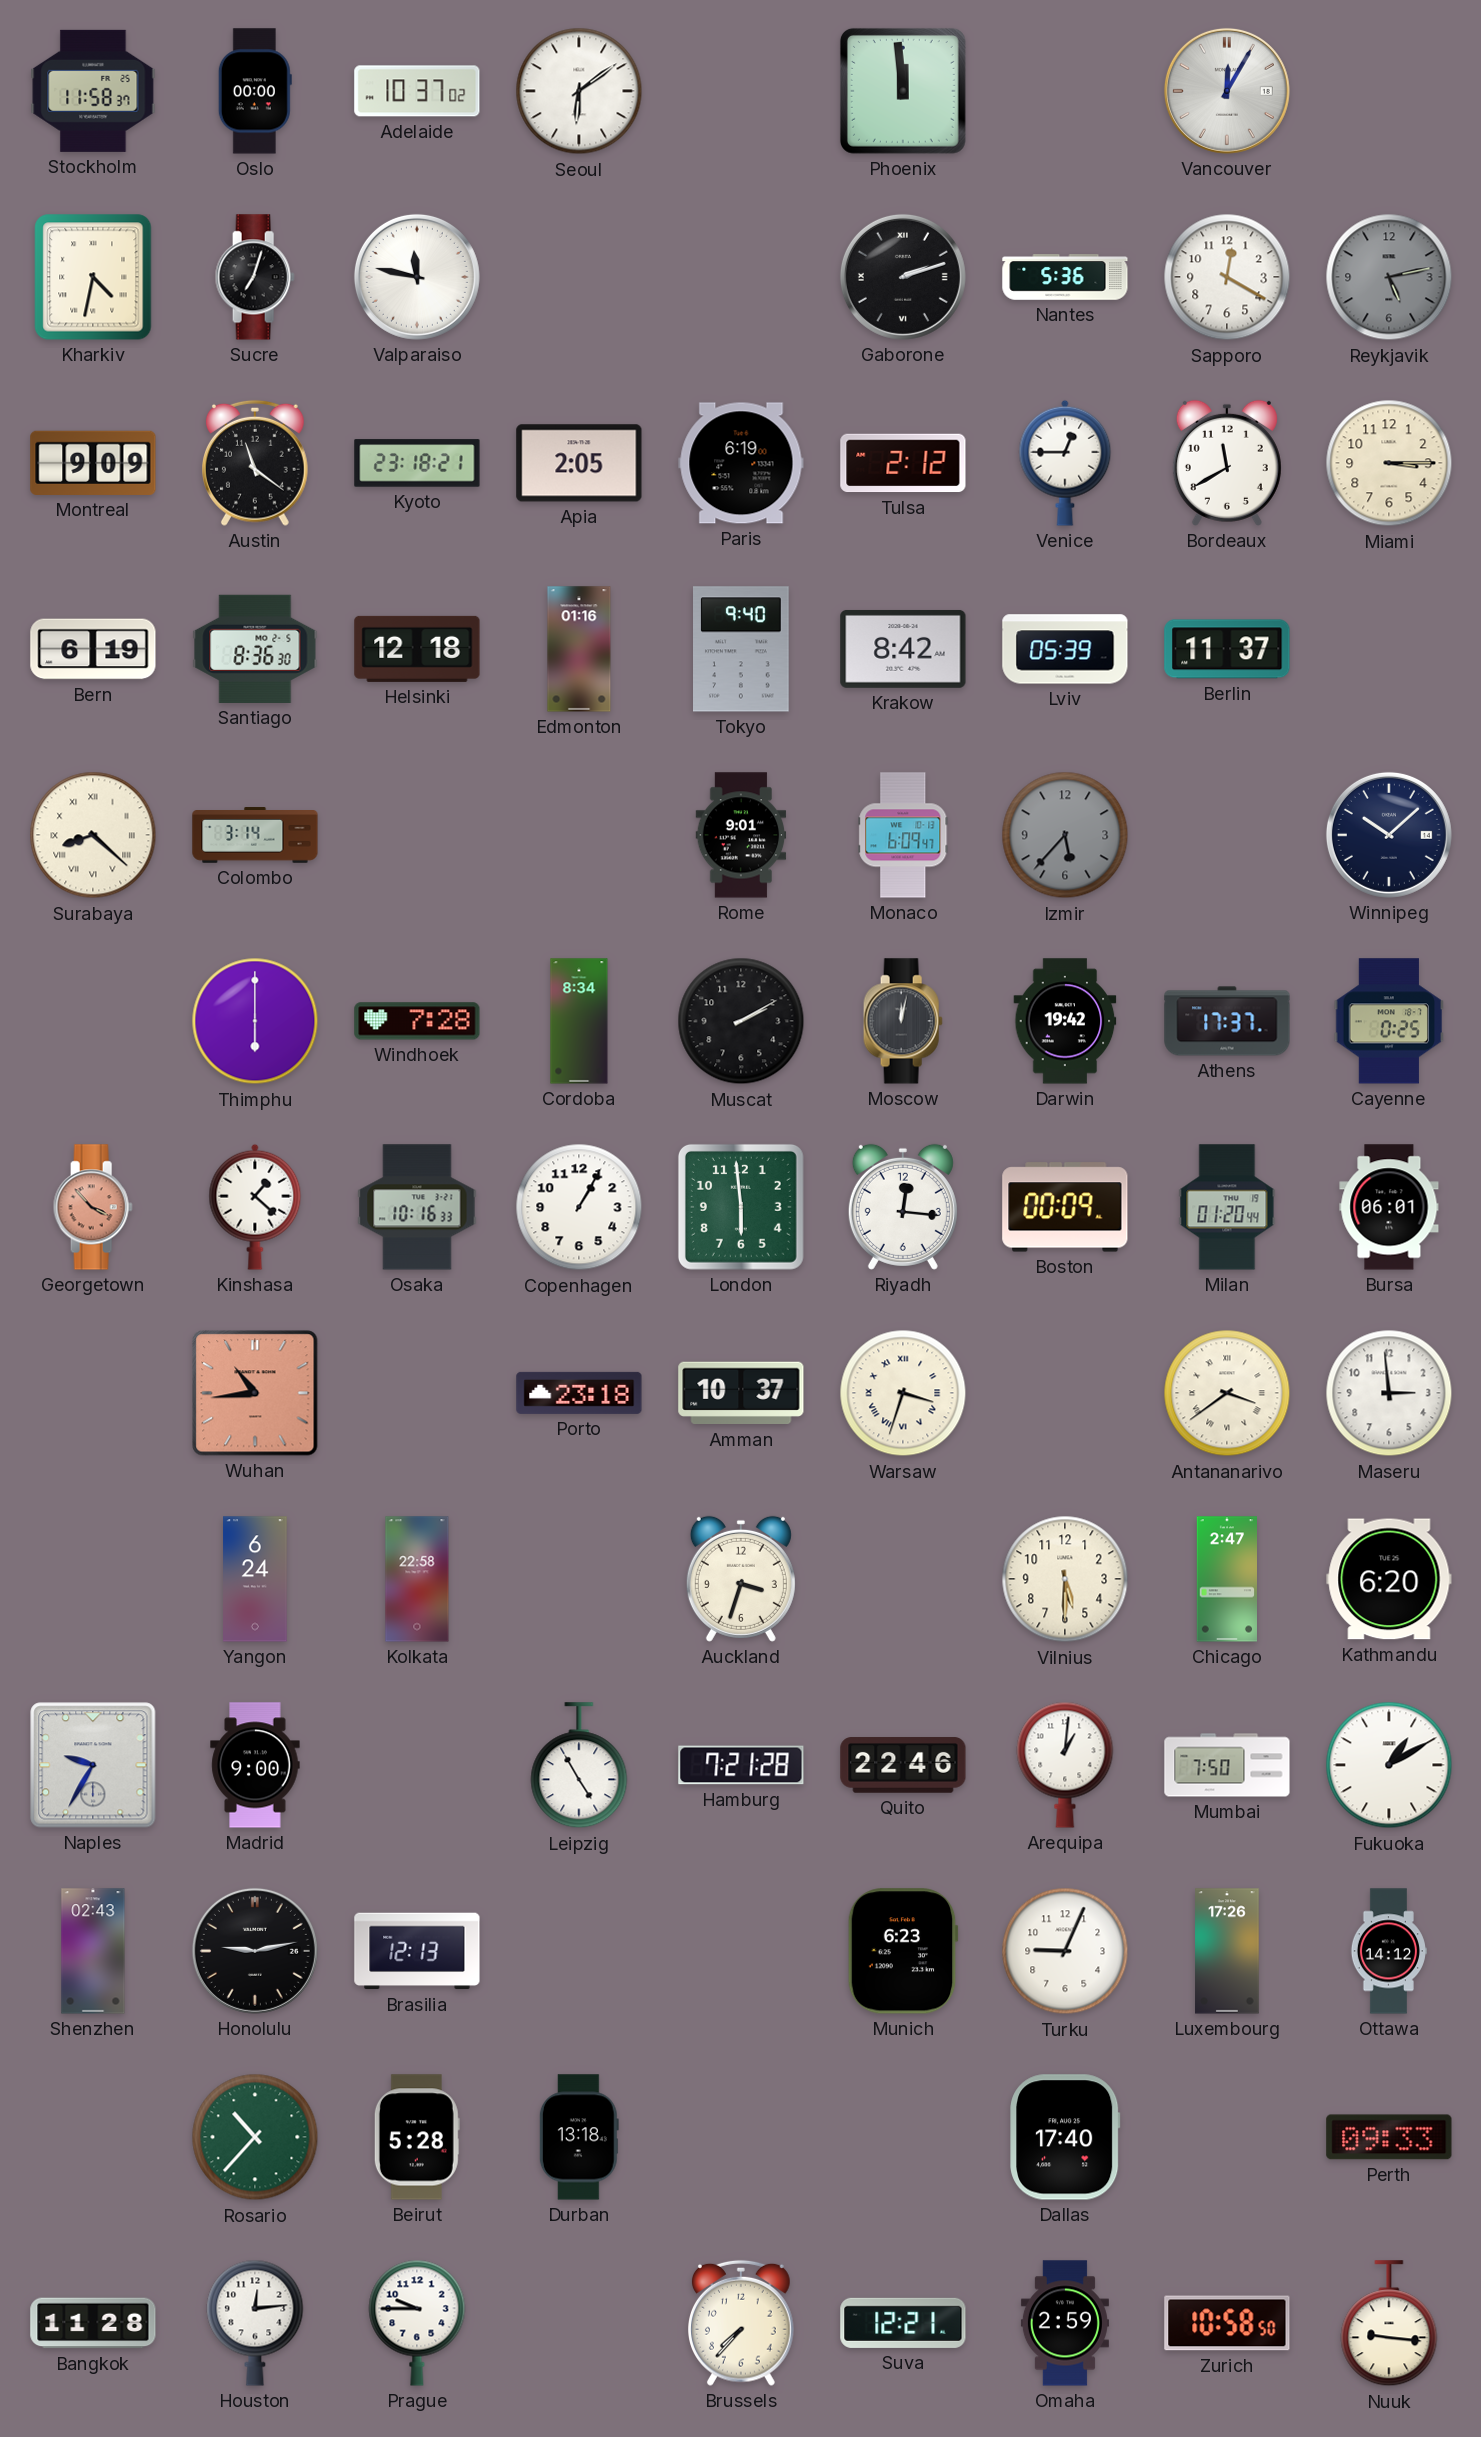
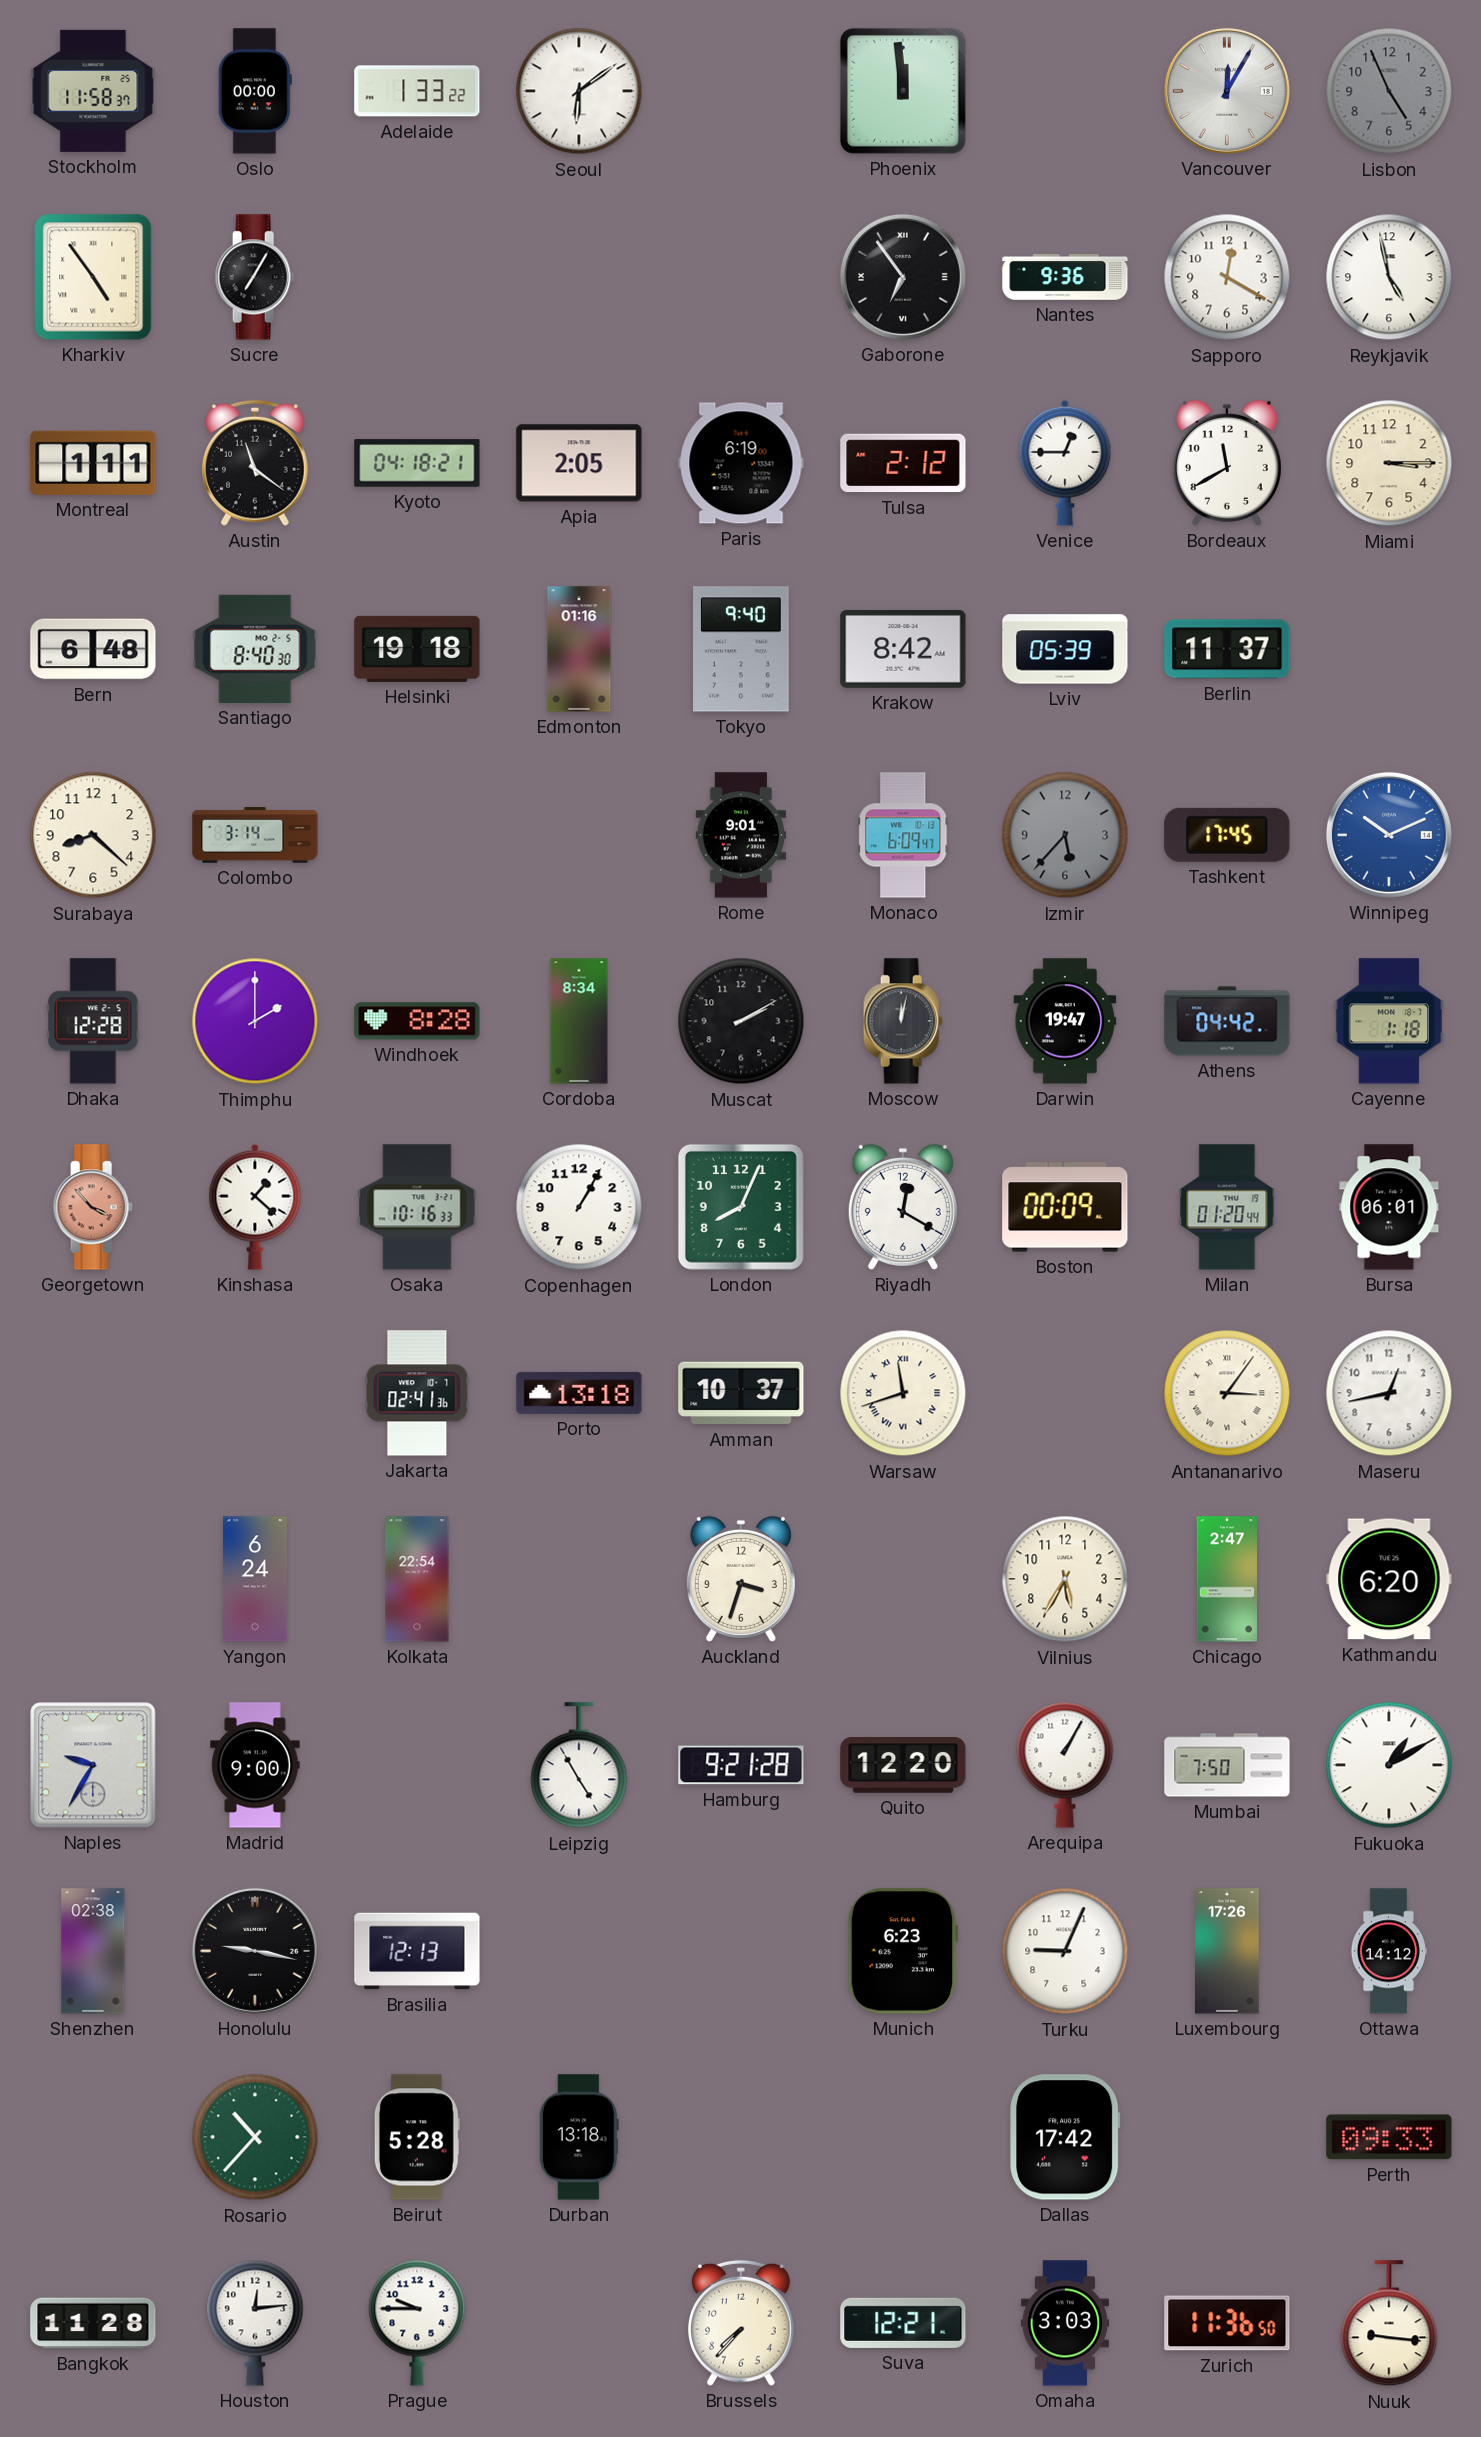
Adelaide: 10:37 -> 1:33
Lisbon: none -> 4:56
Kharkiv: 4:32 -> 4:54
Sucre: 7:03 -> 7:05
Valparaiso: 11:47 -> none
Gaborone: 2:12 -> 6:54
Nantes: 5:36 -> 9:36
Reykjavik: 5:13 -> 4:58
Reykjavik dial: grey -> white
Montreal: 9:09 -> 1:11
Kyoto: 23:18 -> 04:18
Bern: 6:19 -> 6:48
Santiago: 8:36 -> 8:40
Helsinki: 12:18 -> 19:18
Surabaya numerals: Roman -> Arabic
Tashkent: none -> 17:45
Winnipeg: 10:08 -> 10:11
Winnipeg dial: navy -> blue
Dhaka: none -> 12:28
Thimphu: 6:00 -> 2:00
Windhoek: 7:28 -> 8:28
Darwin: 19:42 -> 19:47
Athens: 17:37 -> 04:42
Cayenne: 0:25 -> 1:18
London: 5:59 -> 8:04
Riyadh: 12:16 -> 12:20
Wuhan: 10:44 -> none
Jakarta: none -> 02:41
Porto: 23:18 -> 13:18
Warsaw: 3:33 -> 11:42
Antananarivo: 3:39 -> 3:06
Maseru: 2:59 -> 12:43
Kolkata: 22:58 -> 22:54
Vilnius: 5:30 -> 5:35
Hamburg: 7:21 -> 9:21
Quito: 22:46 -> 12:20
Arequipa: 1:01 -> 1:05
Shenzhen: 02:43 -> 02:38
Honolulu: 9:13 -> 9:17
Dallas: 17:40 -> 17:42
Omaha: 2:59 -> 3:03
Zurich: 10:58 -> 11:36
